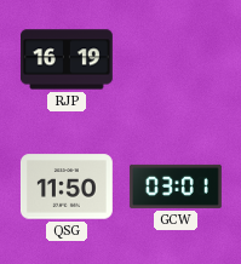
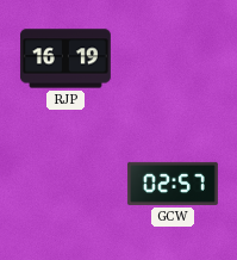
QSG: 11:50 -> none
GCW: 03:01 -> 02:57
